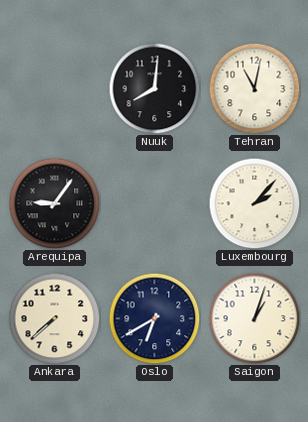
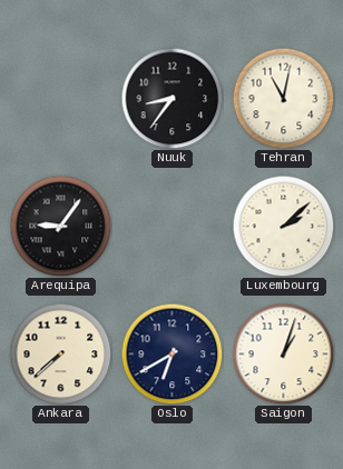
Nuuk: 8:01 -> 8:36
Luxembourg: 2:07 -> 2:08
